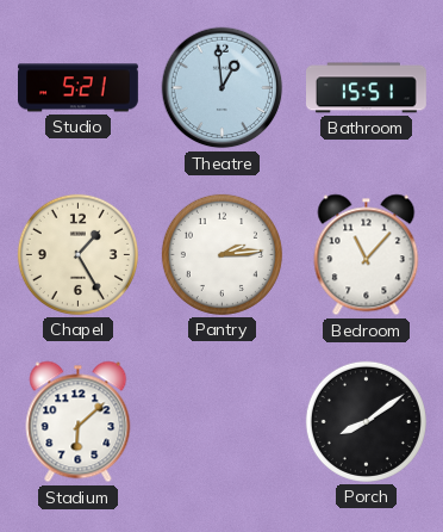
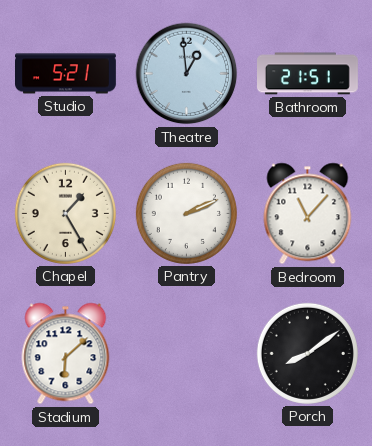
Bathroom: 15:51 -> 21:51
Pantry: 2:14 -> 2:11
